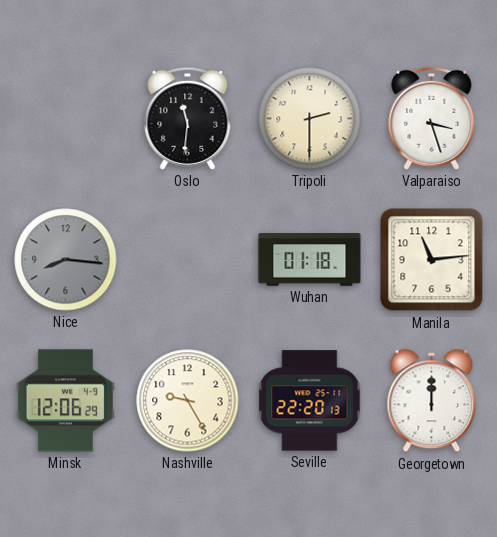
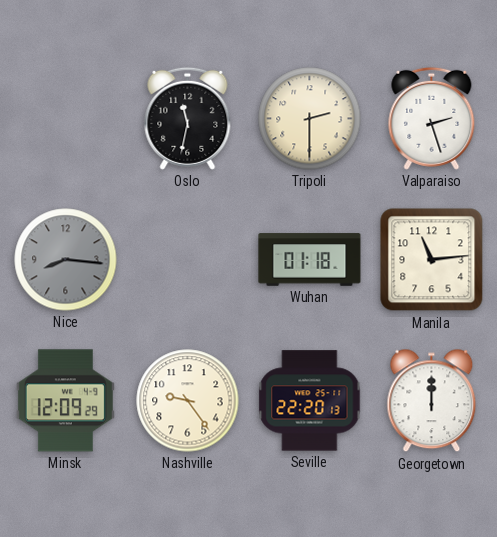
Oslo: 11:31 -> 11:32
Valparaiso: 3:27 -> 2:27
Minsk: 12:06 -> 12:09
Nashville: 9:25 -> 9:24
